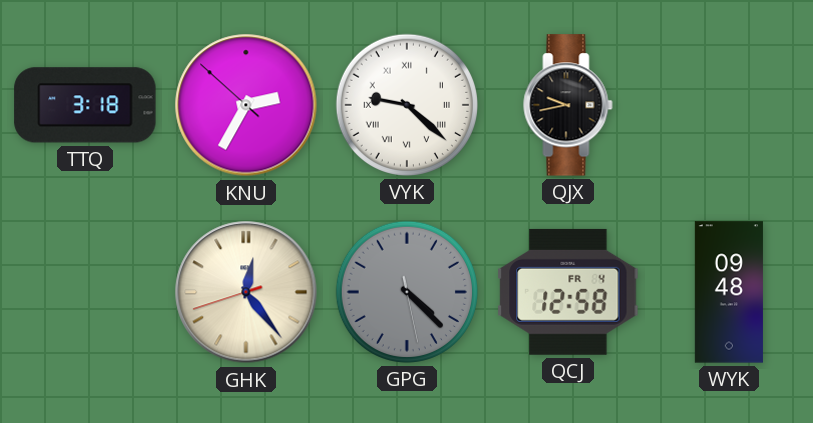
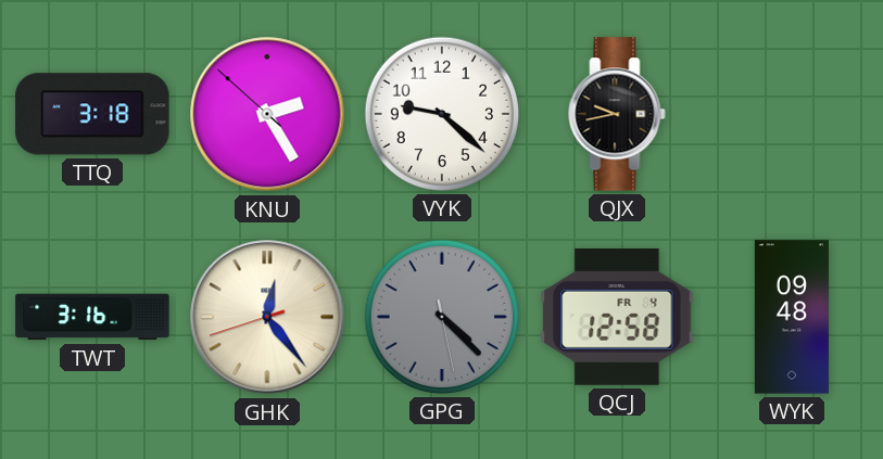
KNU: 2:34 -> 2:24
VYK numerals: Roman -> Arabic
TWT: none -> 3:16
